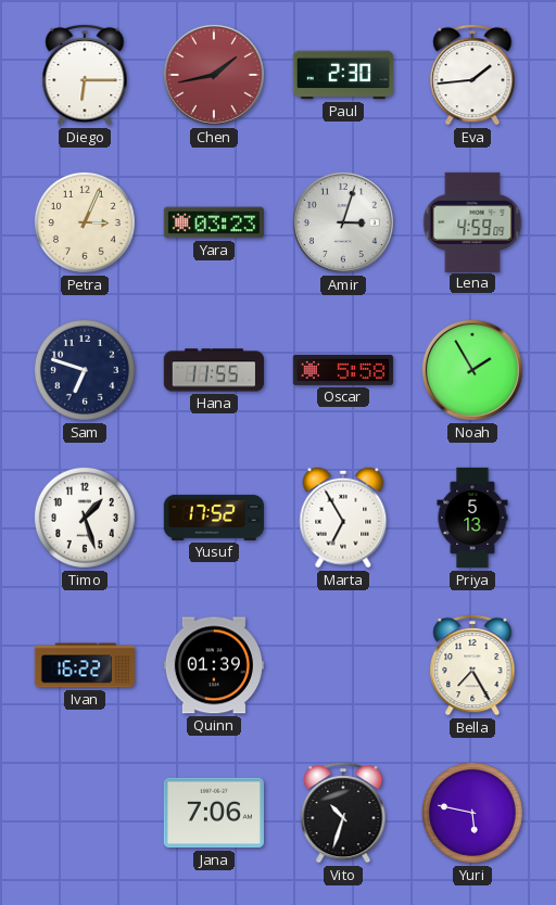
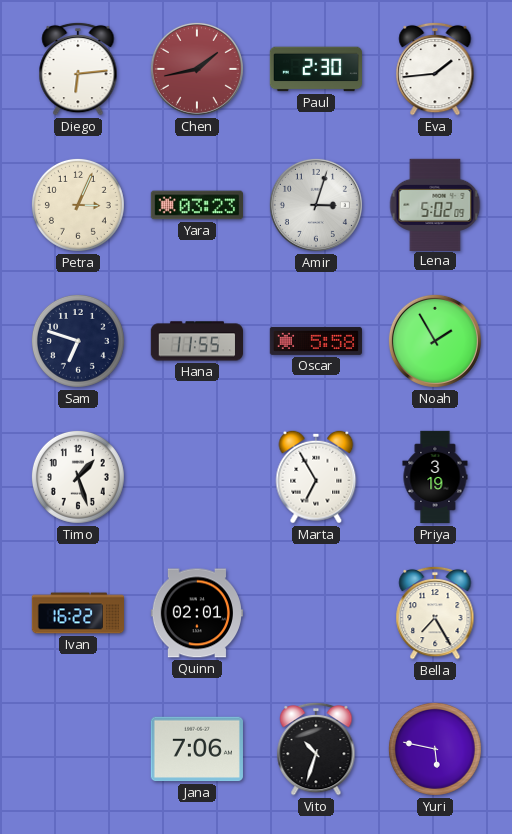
Diego: 6:15 -> 6:14
Lena: 4:59 -> 5:02
Yusuf: 17:52 -> none
Priya: 5:13 -> 3:19
Quinn: 01:39 -> 02:01
